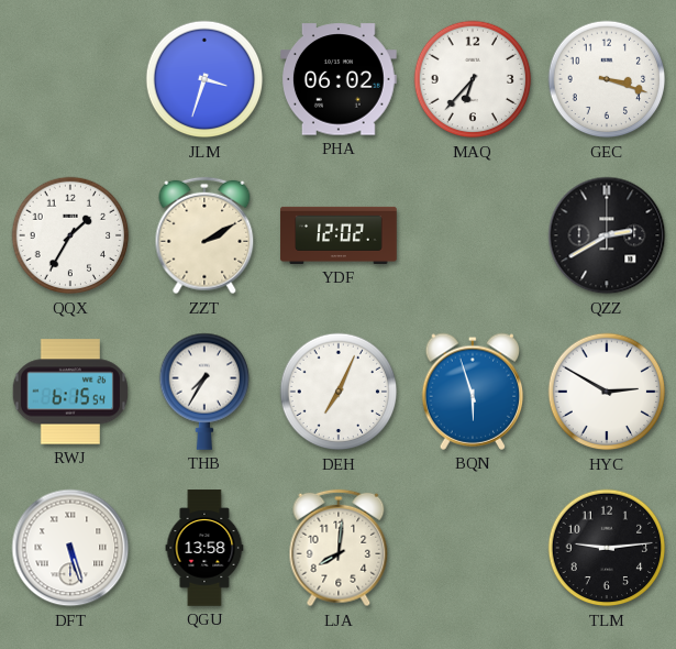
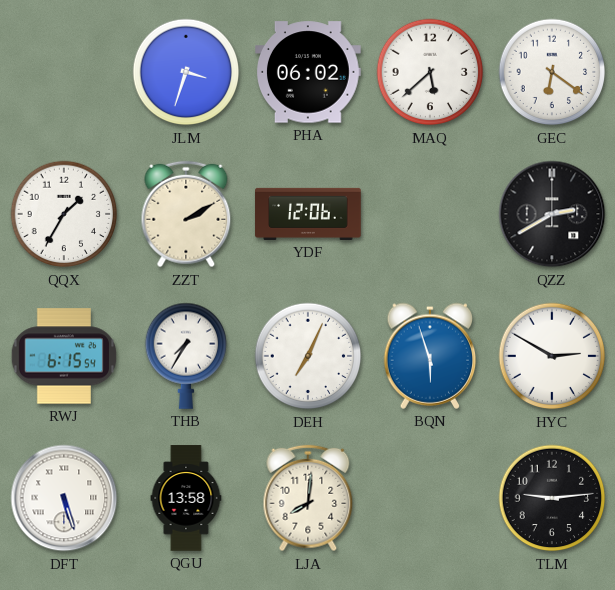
MAQ: 6:37 -> 5:38
GEC: 3:18 -> 6:21
YDF: 12:02 -> 12:06
